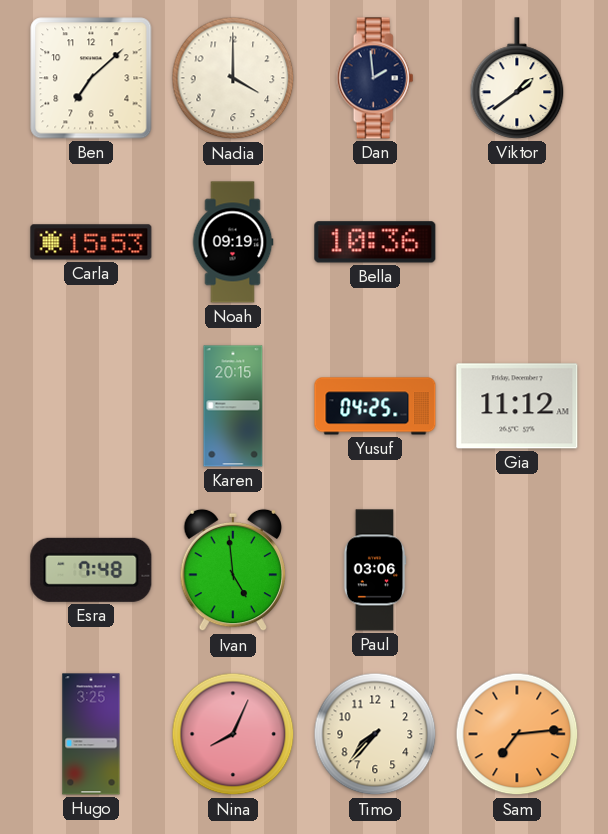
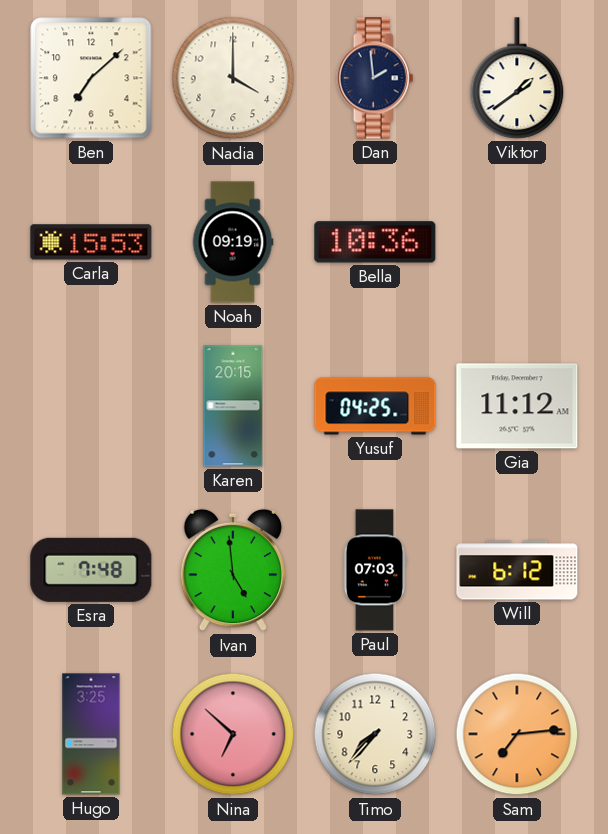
Paul: 03:06 -> 07:03
Will: none -> 6:12
Nina: 8:04 -> 6:52
